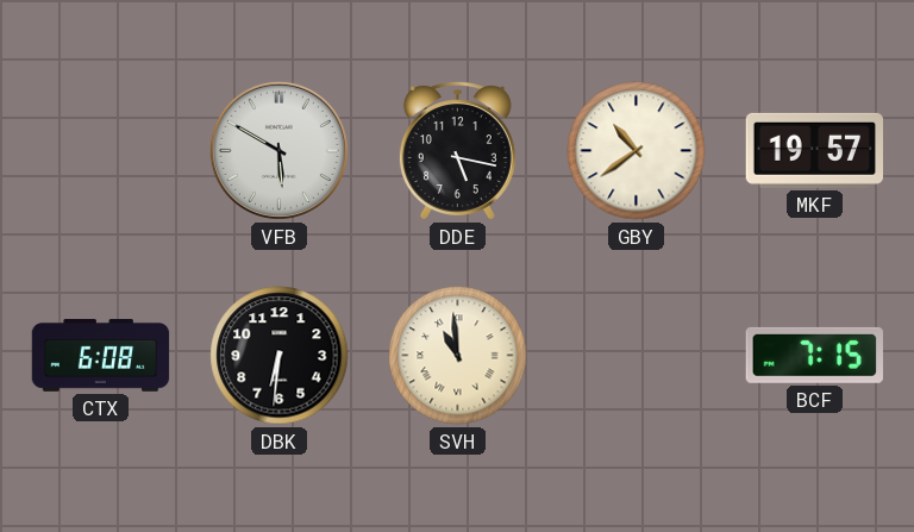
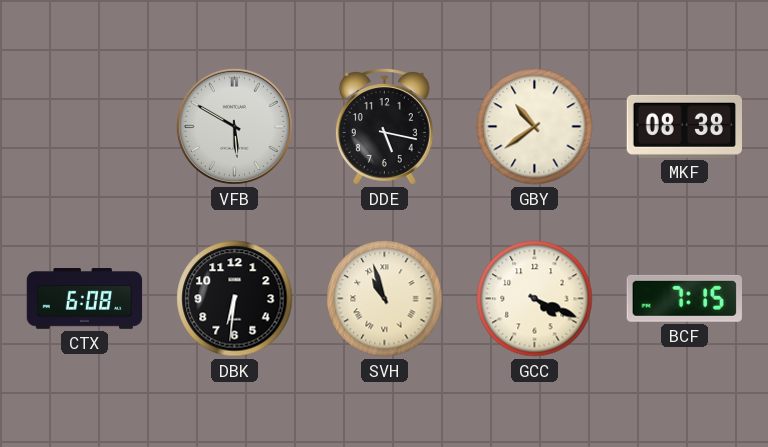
MKF: 19:57 -> 08:38
SVH: 10:59 -> 10:57
GCC: none -> 4:19
